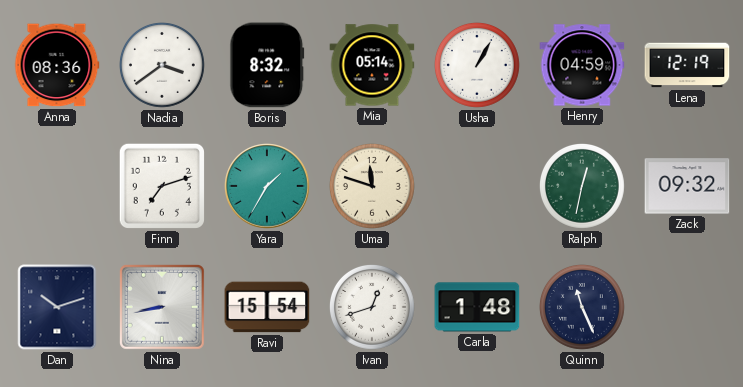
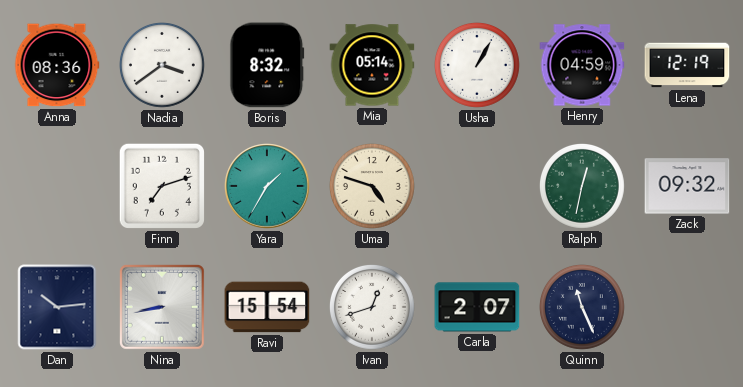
Uma: 11:48 -> 4:48
Dan: 10:12 -> 10:14
Carla: 1:48 -> 2:07
